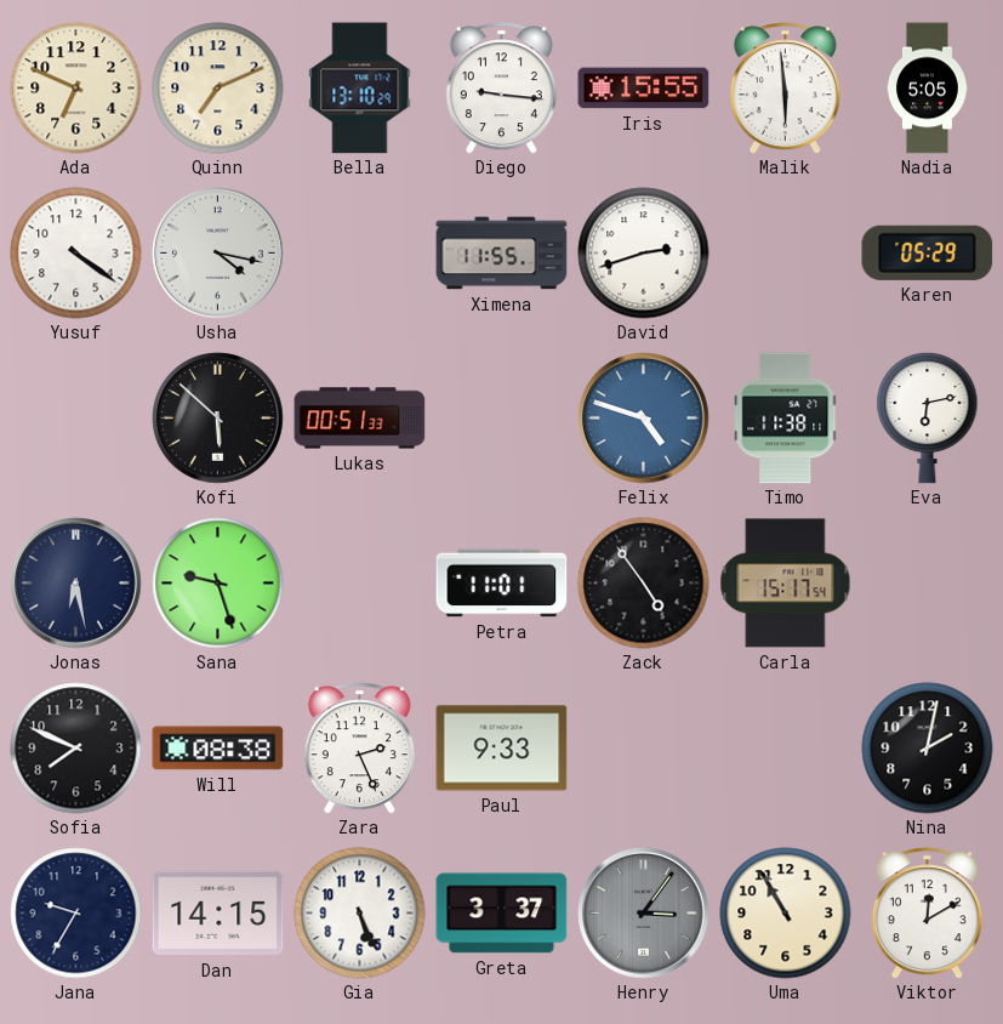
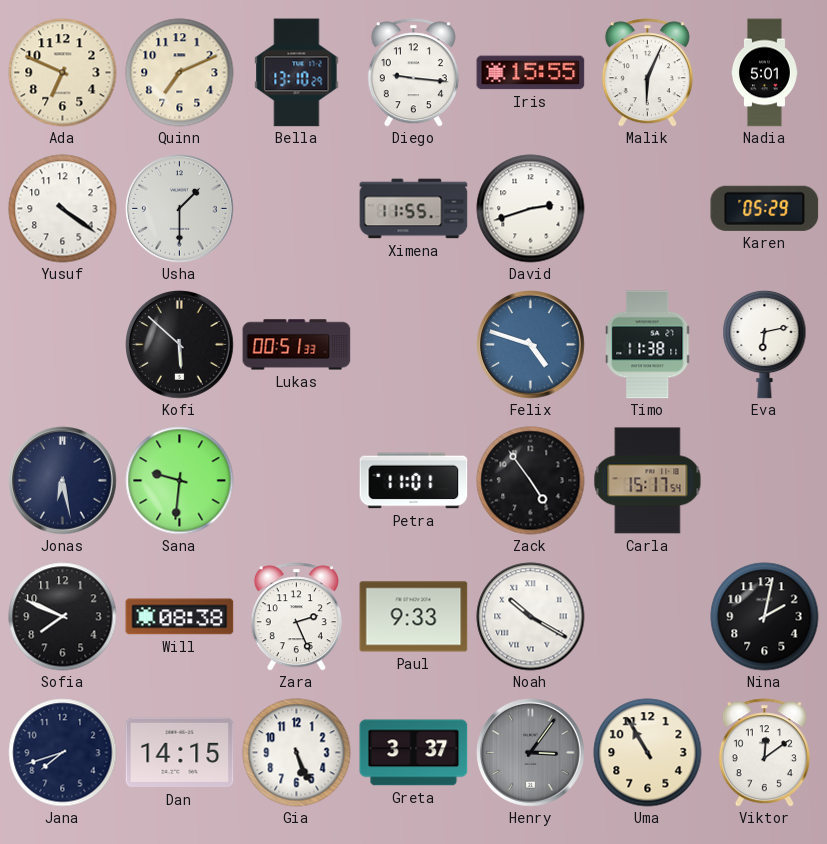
Malik: 5:59 -> 6:04
Nadia: 5:05 -> 5:01
Usha: 4:17 -> 1:30
Sana: 9:27 -> 9:31
Noah: none -> 10:20
Jana: 9:35 -> 7:42
Viktor: 12:10 -> 12:09
